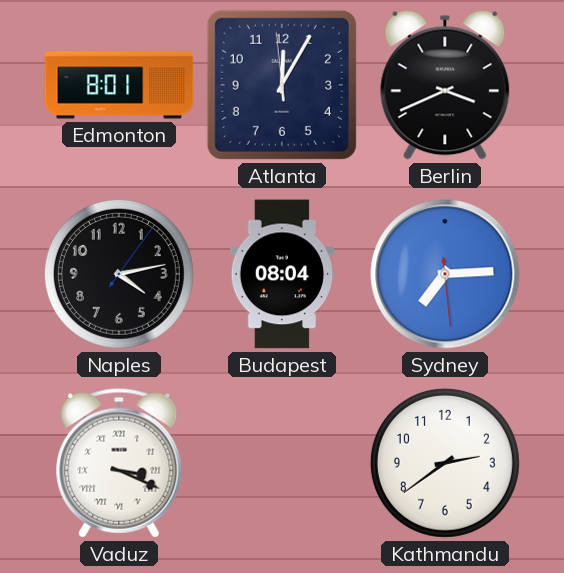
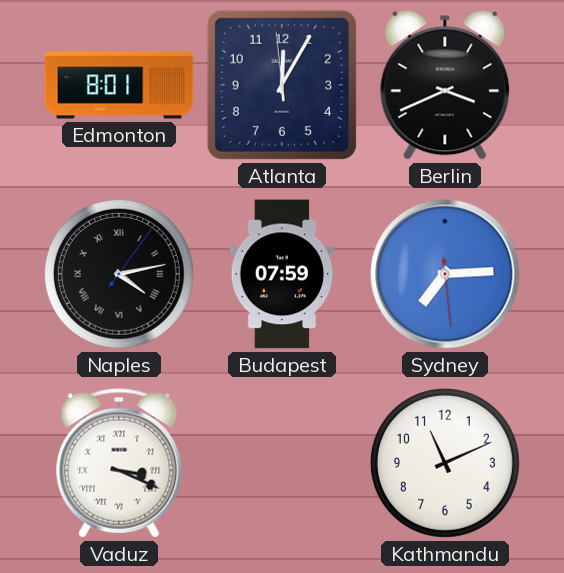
Naples numerals: Arabic -> Roman
Budapest: 08:04 -> 07:59
Kathmandu: 2:39 -> 11:11
